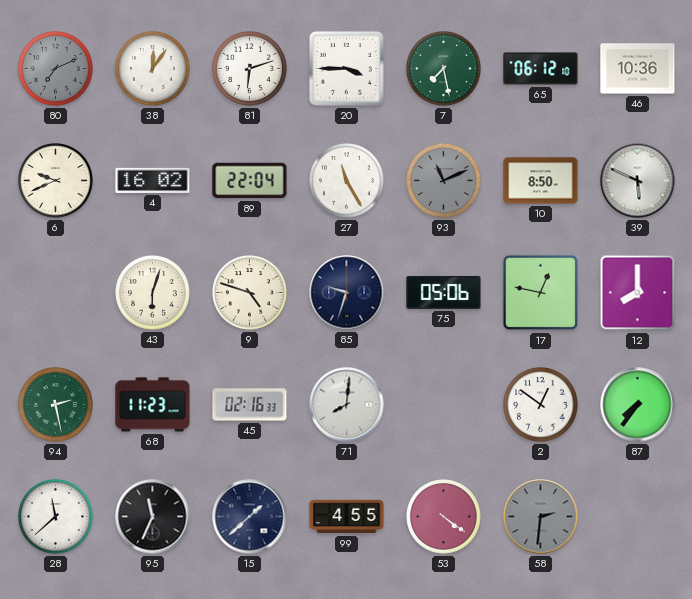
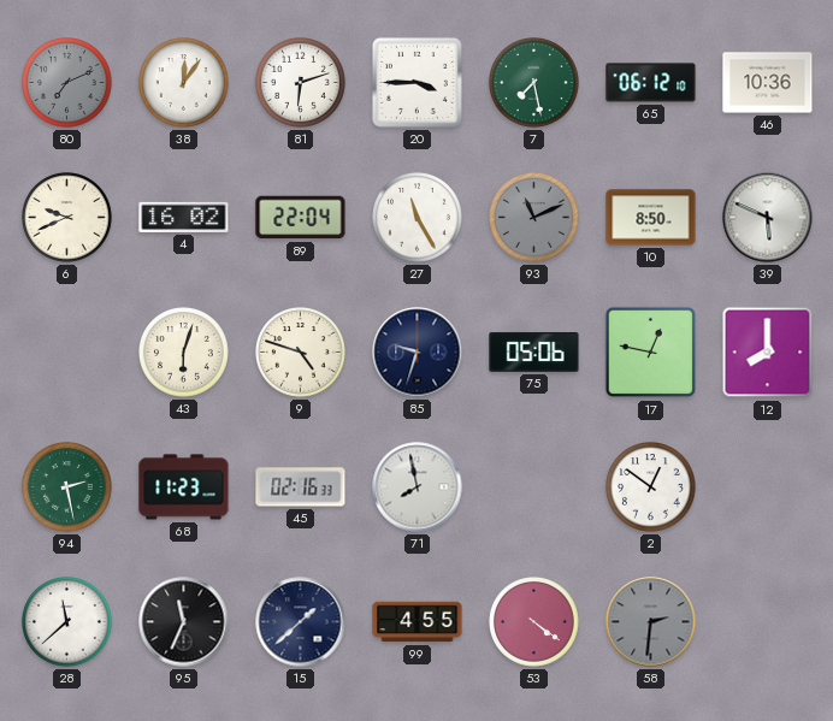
71: 8:01 -> 7:58
87: 7:36 -> none
